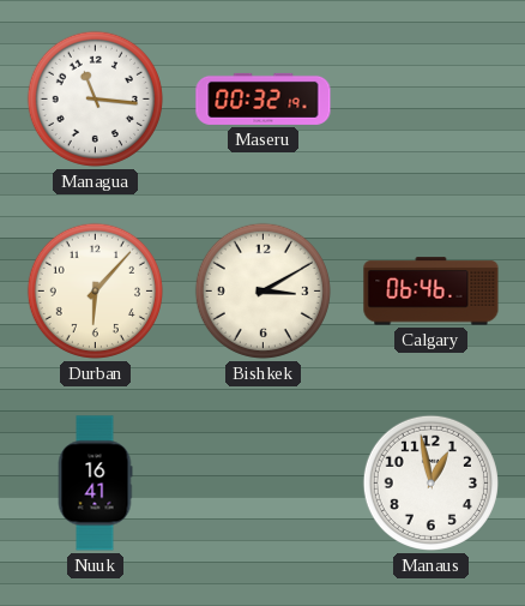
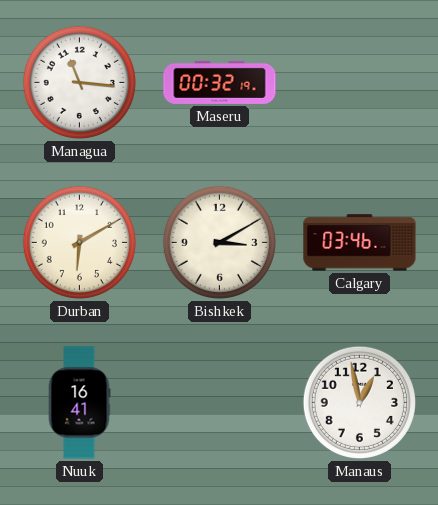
Durban: 6:07 -> 6:10
Calgary: 06:46 -> 03:46
